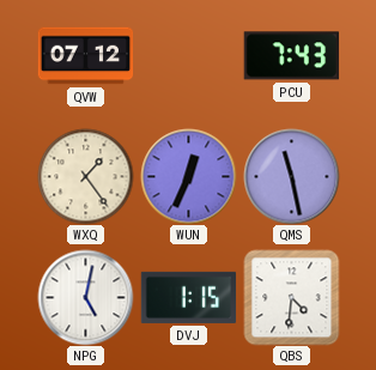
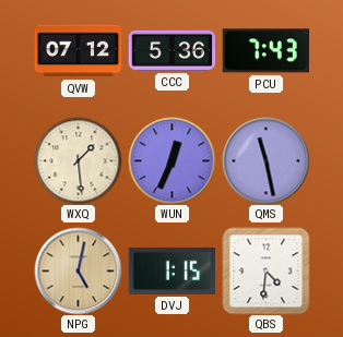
CCC: none -> 5:36
WXQ: 1:24 -> 1:29
NPG dial: white -> champagne
